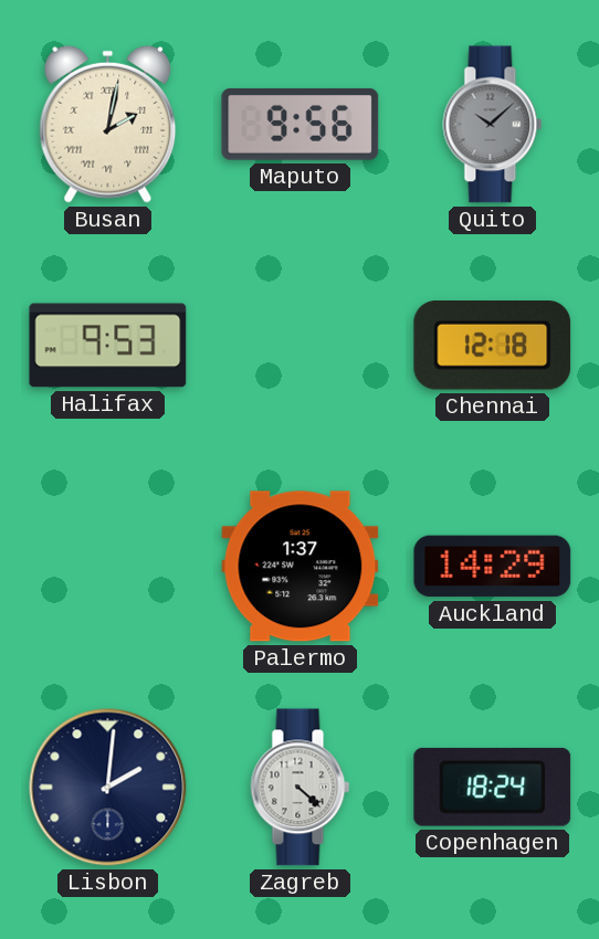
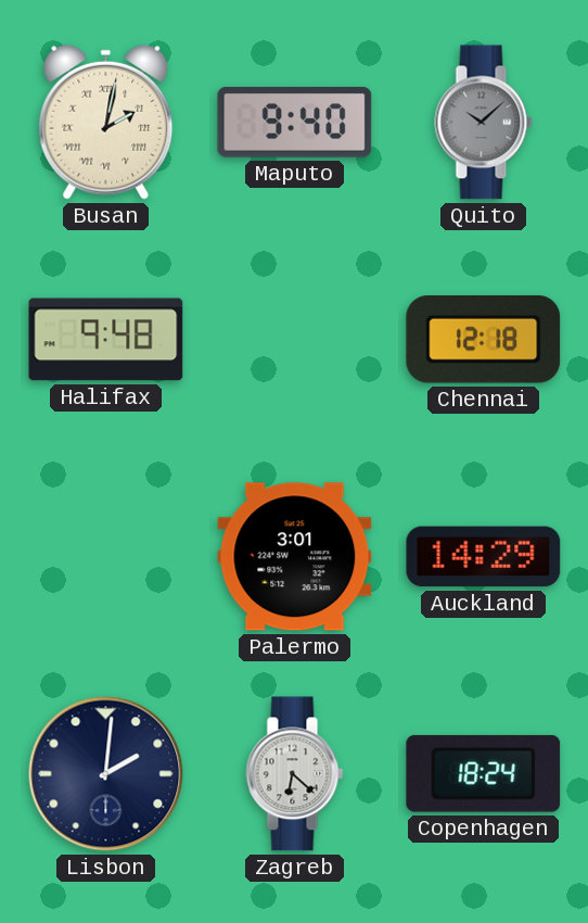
Maputo: 9:56 -> 9:40
Halifax: 9:53 -> 9:48
Palermo: 1:37 -> 3:01
Zagreb: 4:22 -> 6:22
